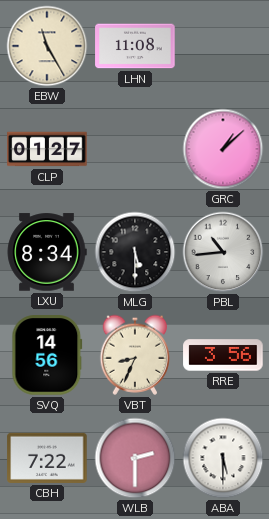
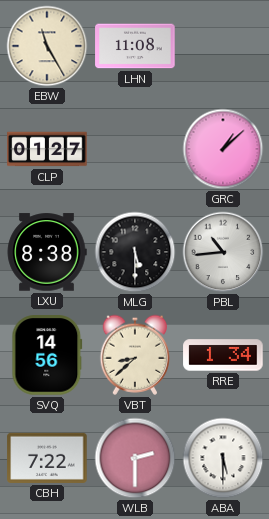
LXU: 8:34 -> 8:38
VBT: 8:34 -> 8:38
RRE: 3:56 -> 1:34
